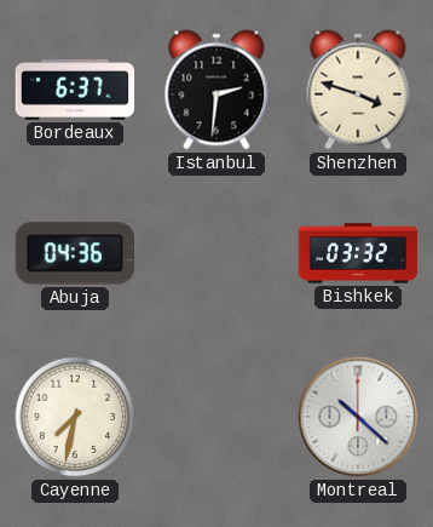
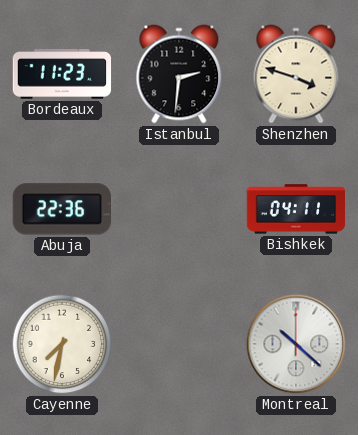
Bordeaux: 6:37 -> 11:23
Abuja: 04:36 -> 22:36
Bishkek: 03:32 -> 04:11
